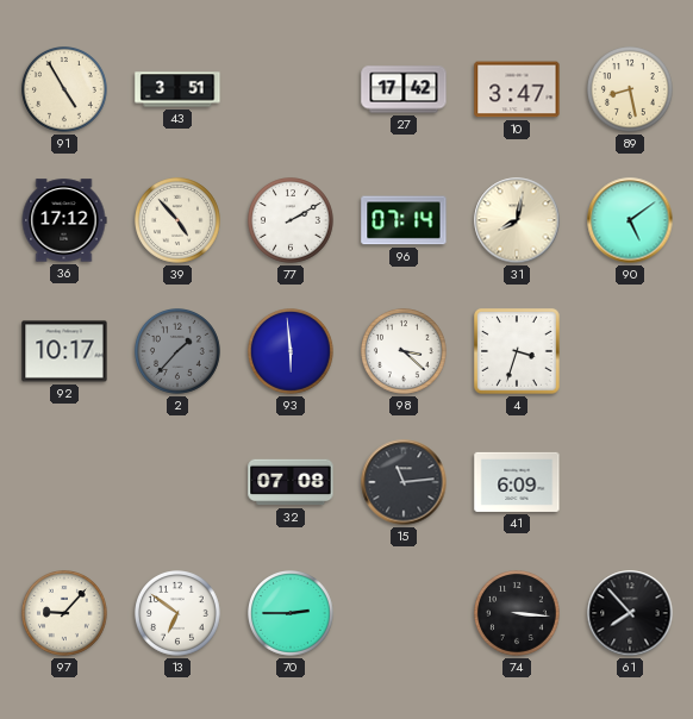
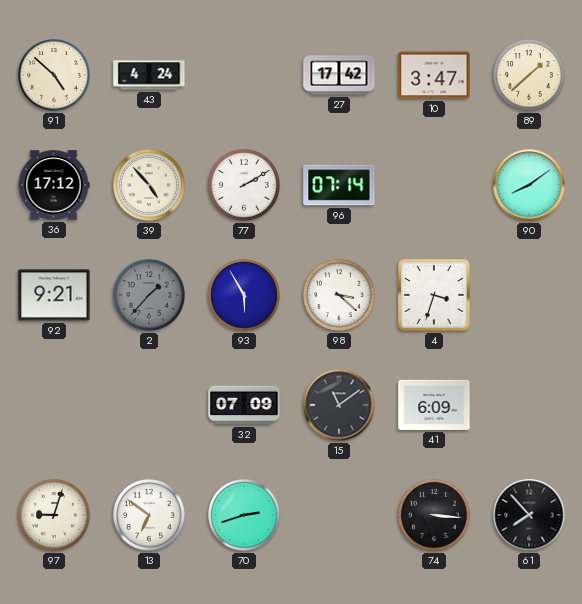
91: 4:55 -> 4:52
43: 3:51 -> 4:24
89: 8:28 -> 1:38
31: 8:02 -> none
90: 5:09 -> 8:09
92: 10:17 -> 9:21
93: 5:59 -> 5:55
32: 07:08 -> 07:09
15: 11:14 -> 11:09
97: 9:07 -> 9:03
70: 2:45 -> 2:42
